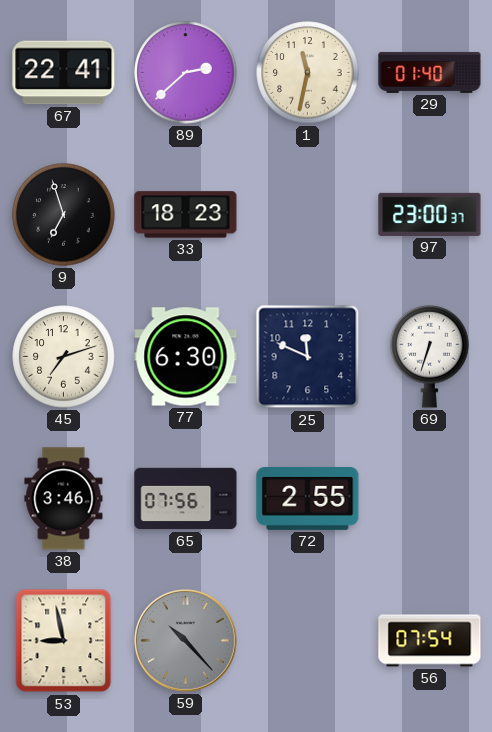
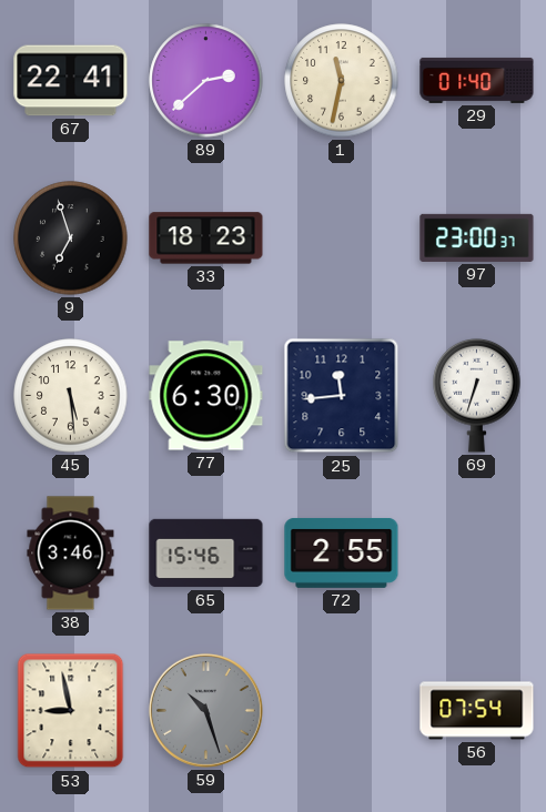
45: 7:12 -> 5:29
25: 11:49 -> 11:44
65: 07:56 -> 15:46
59: 10:23 -> 10:27
